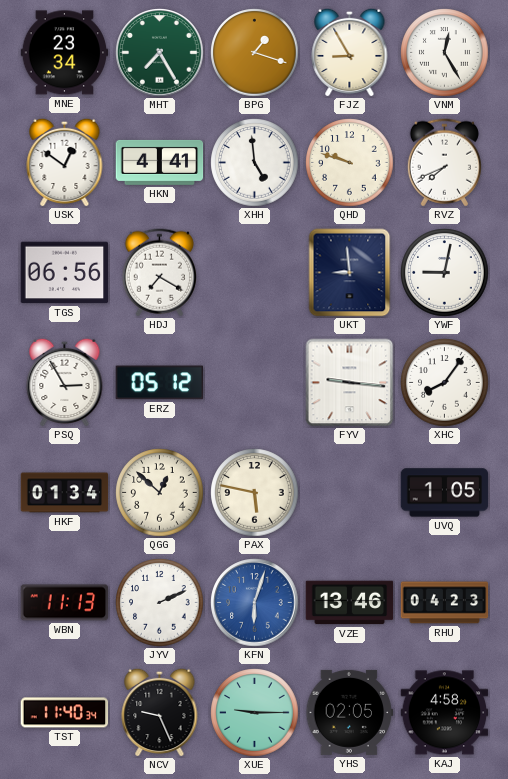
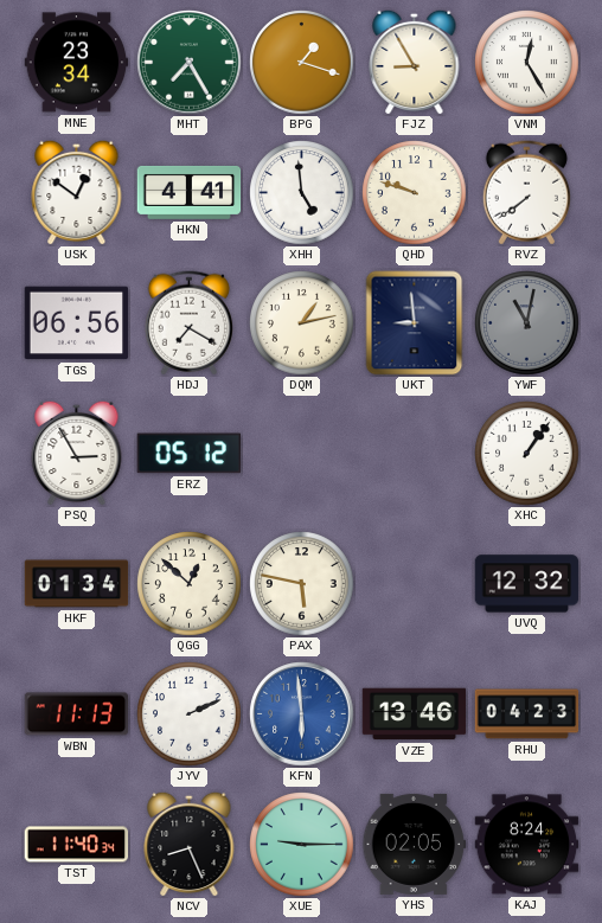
RVZ: 7:41 -> 7:39
DQM: none -> 1:13
YWF: 9:02 -> 11:02
YWF dial: white -> grey
FYV: 9:16 -> none
XHC: 8:06 -> 1:06
UVQ: 1:05 -> 12:32
KFN: 6:03 -> 5:59
NCV: 9:26 -> 8:26
KAJ: 4:58 -> 8:24
